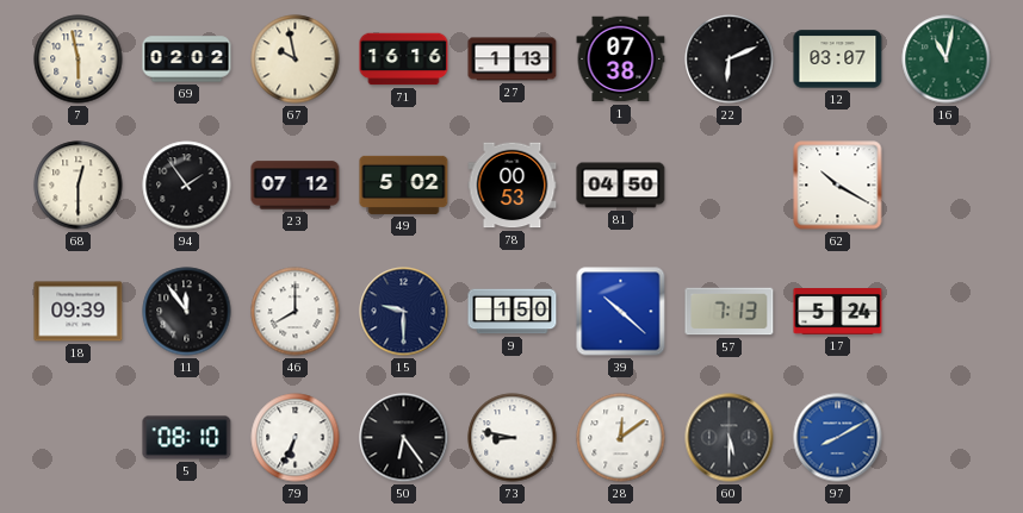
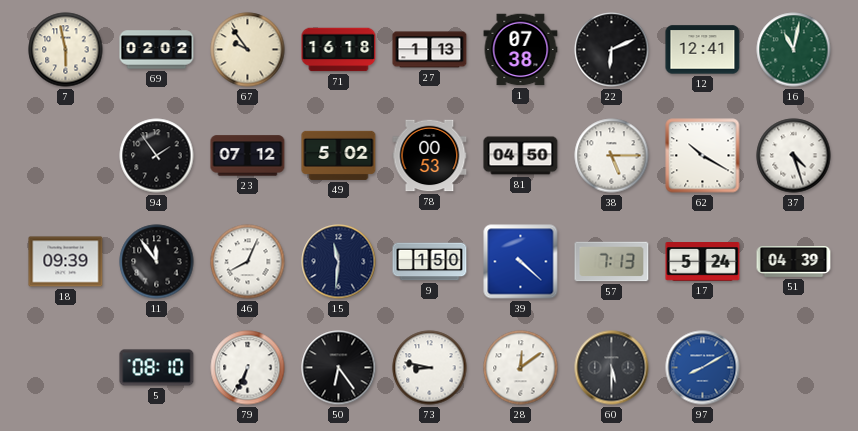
67: 9:58 -> 9:54
71: 16:16 -> 16:18
12: 03:07 -> 12:41
68: 12:30 -> none
38: none -> 5:15
37: none -> 4:27
46: 8:00 -> 8:04
15: 9:30 -> 11:31
39: 10:22 -> 4:22
51: none -> 04:39
